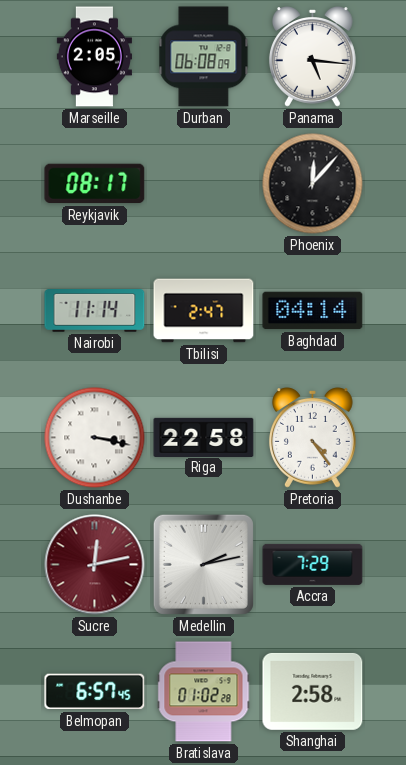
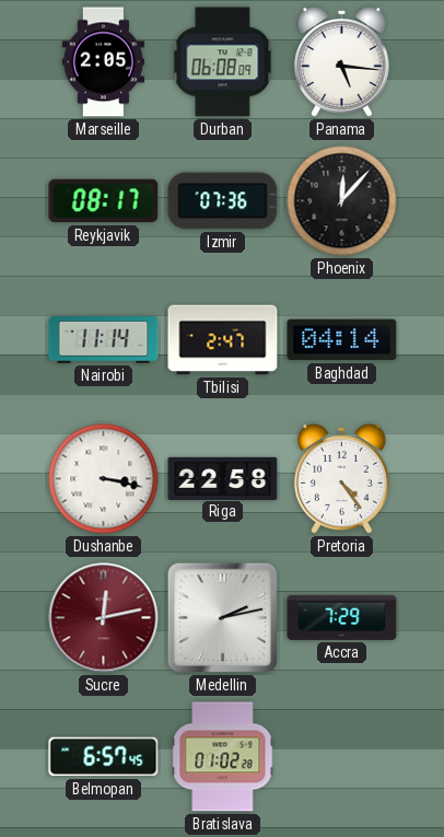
Izmir: none -> 07:36
Shanghai: 2:58 -> none
